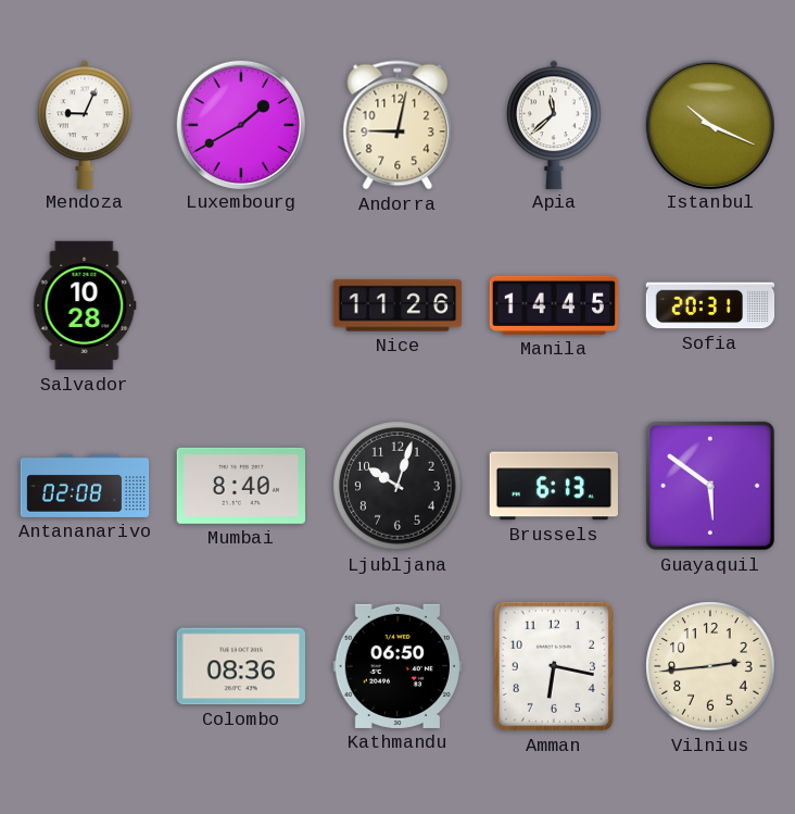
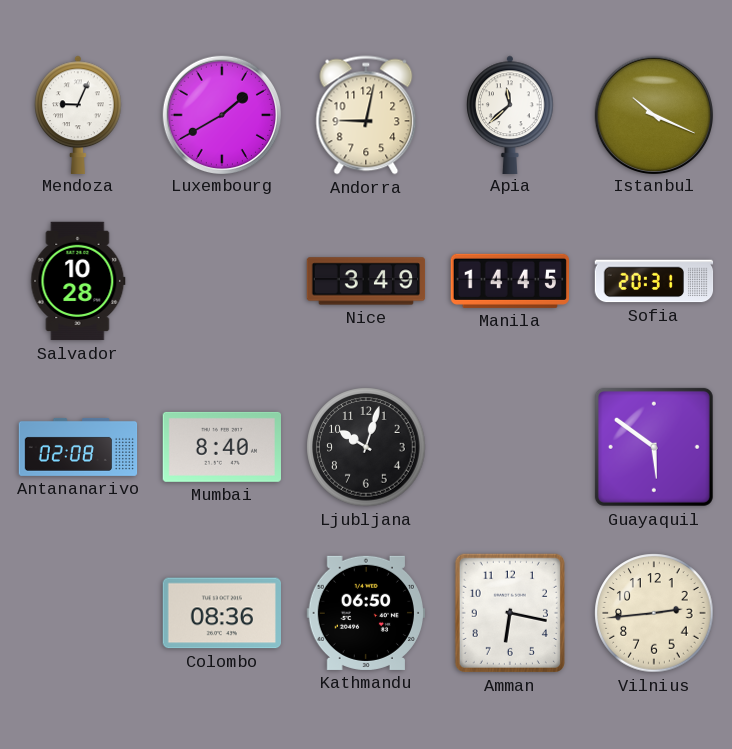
Nice: 11:26 -> 3:49
Brussels: 6:13 -> none
